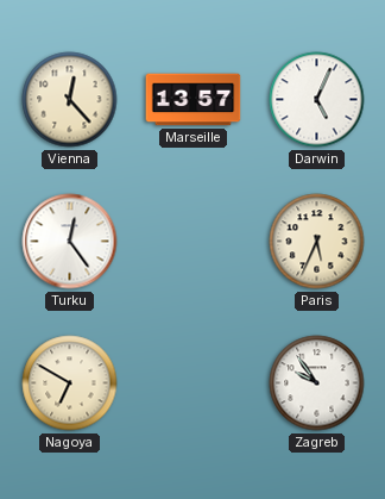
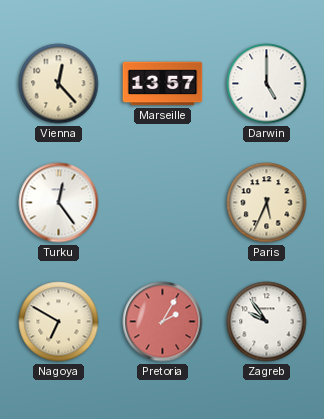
Darwin: 5:04 -> 5:00
Pretoria: none -> 2:05
